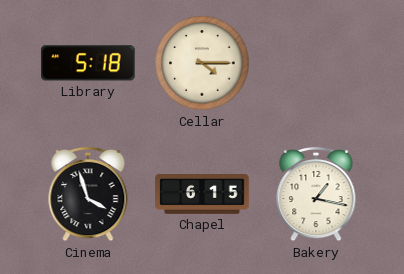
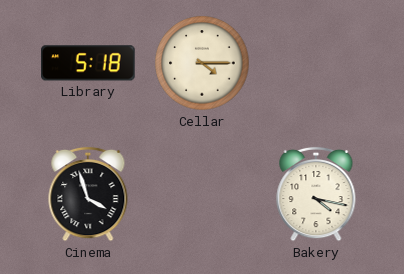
Chapel: 6:15 -> none
Bakery: 1:17 -> 4:17
